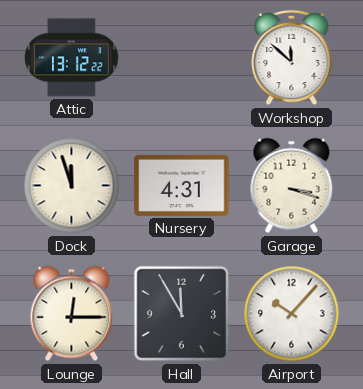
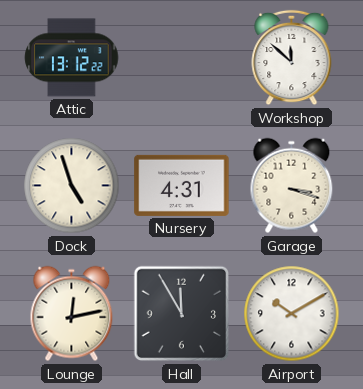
Dock: 11:57 -> 4:57
Lounge: 12:15 -> 12:13
Airport: 10:07 -> 10:10
